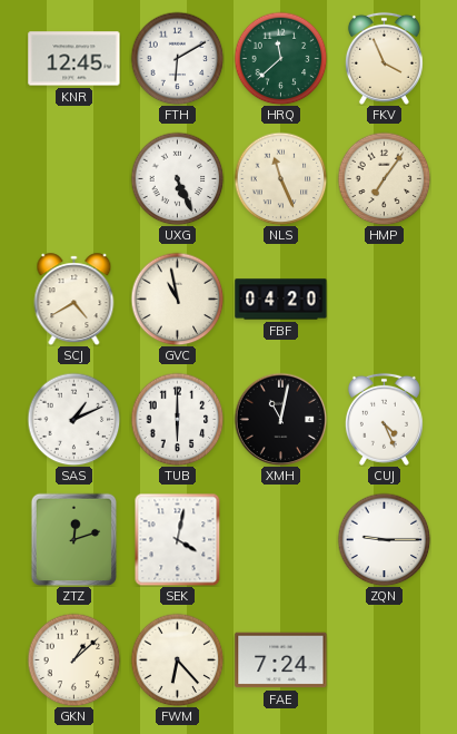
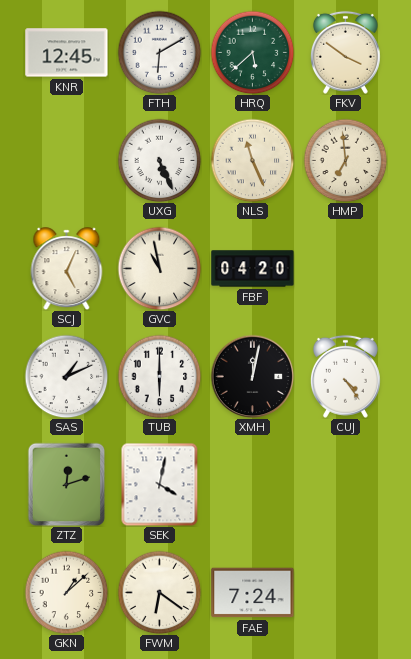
HRQ: 11:38 -> 5:38
FKV: 3:56 -> 3:51
HMP: 7:06 -> 6:59
SCJ: 4:40 -> 5:04
XMH: 11:02 -> 12:02
CUJ: 4:26 -> 4:24
ZQN: 9:15 -> none
FWM: 6:23 -> 6:21
